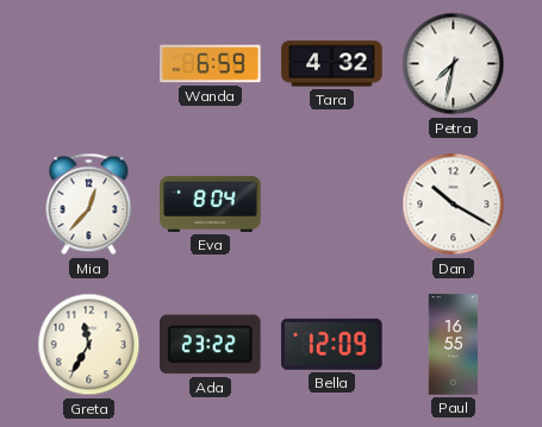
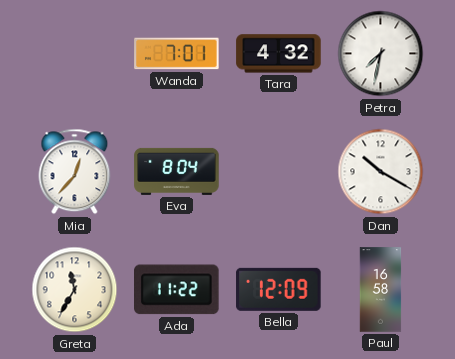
Wanda: 6:59 -> 7:01
Ada: 23:22 -> 11:22
Paul: 16:55 -> 16:58
